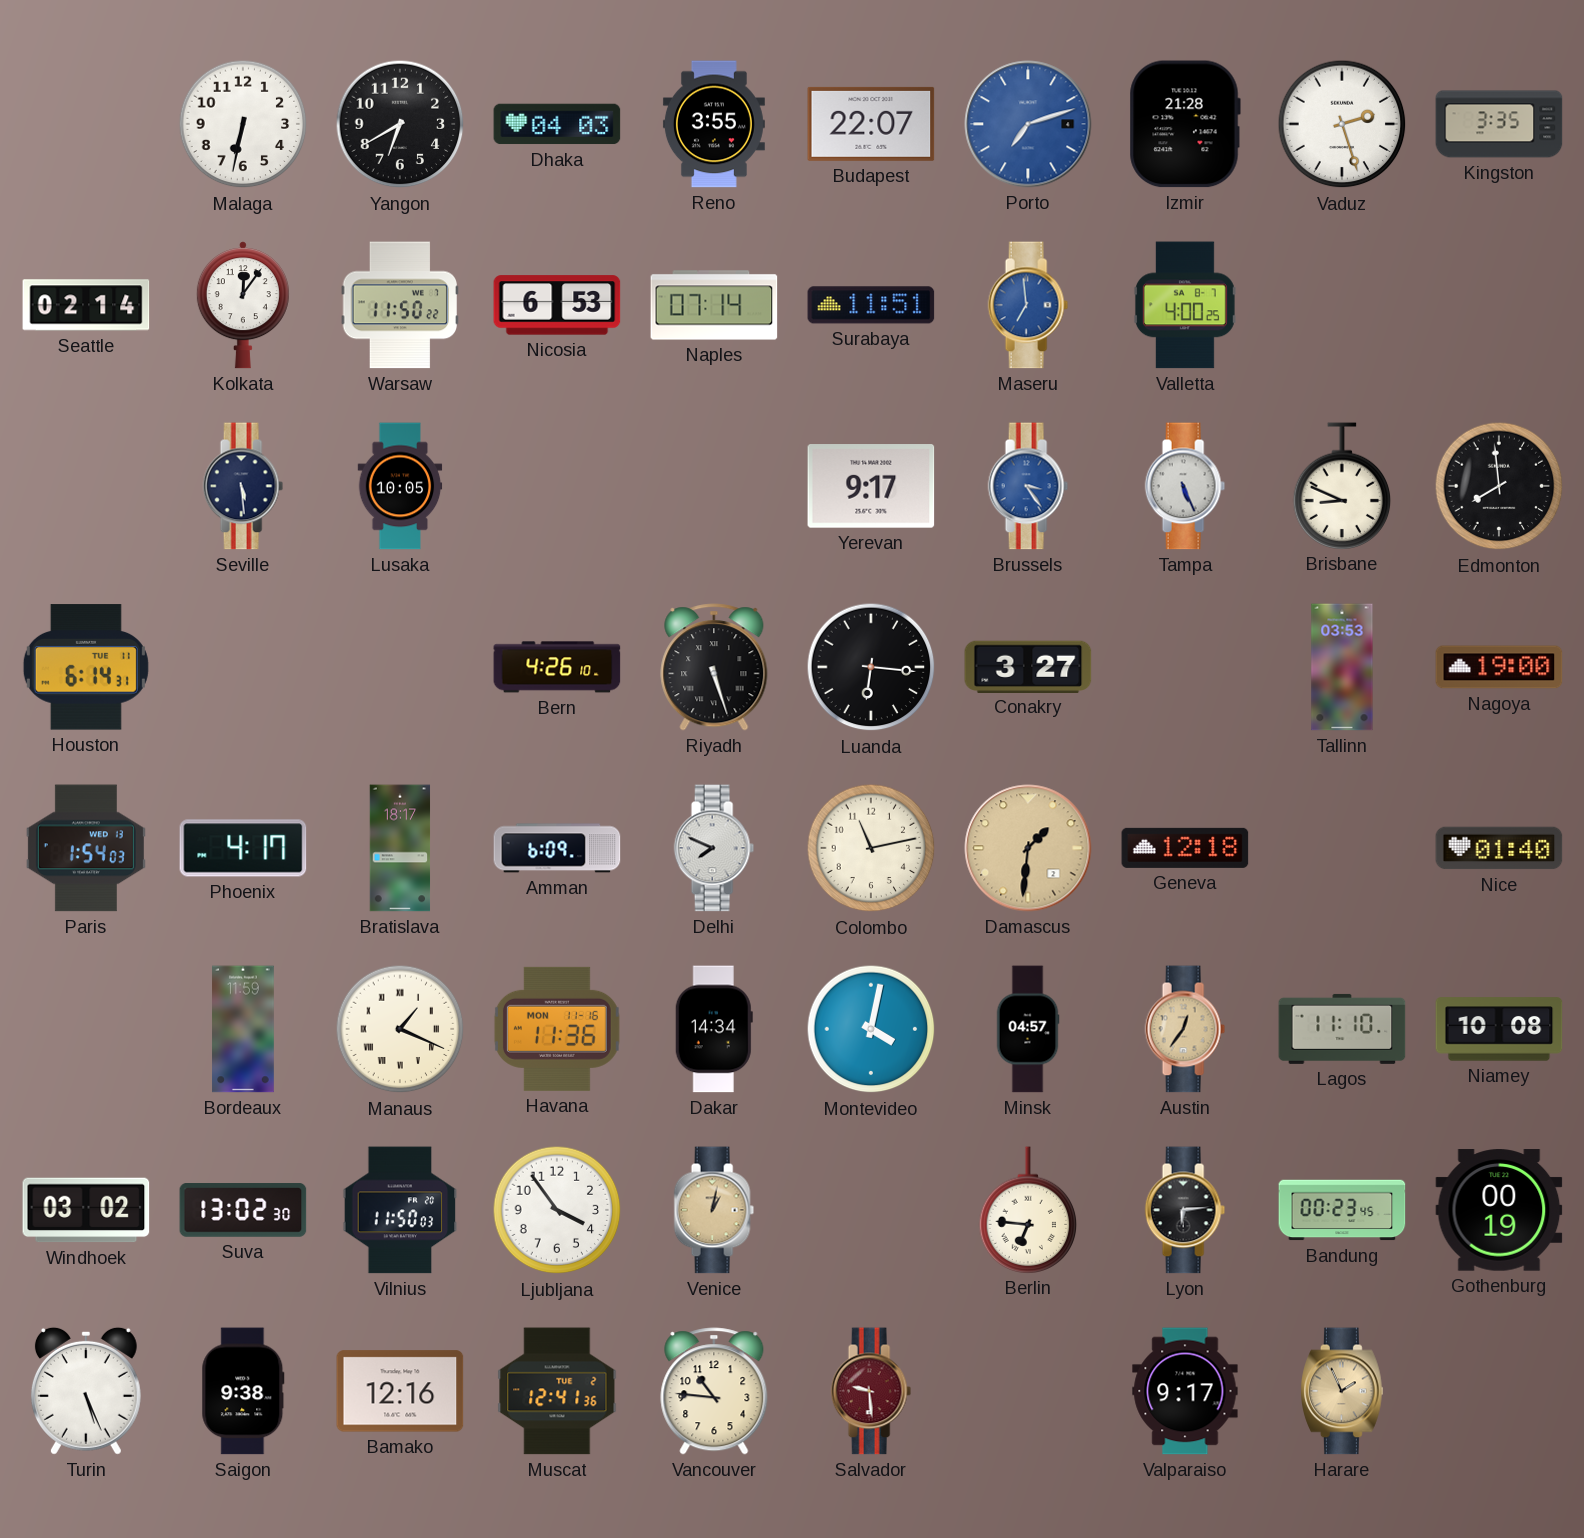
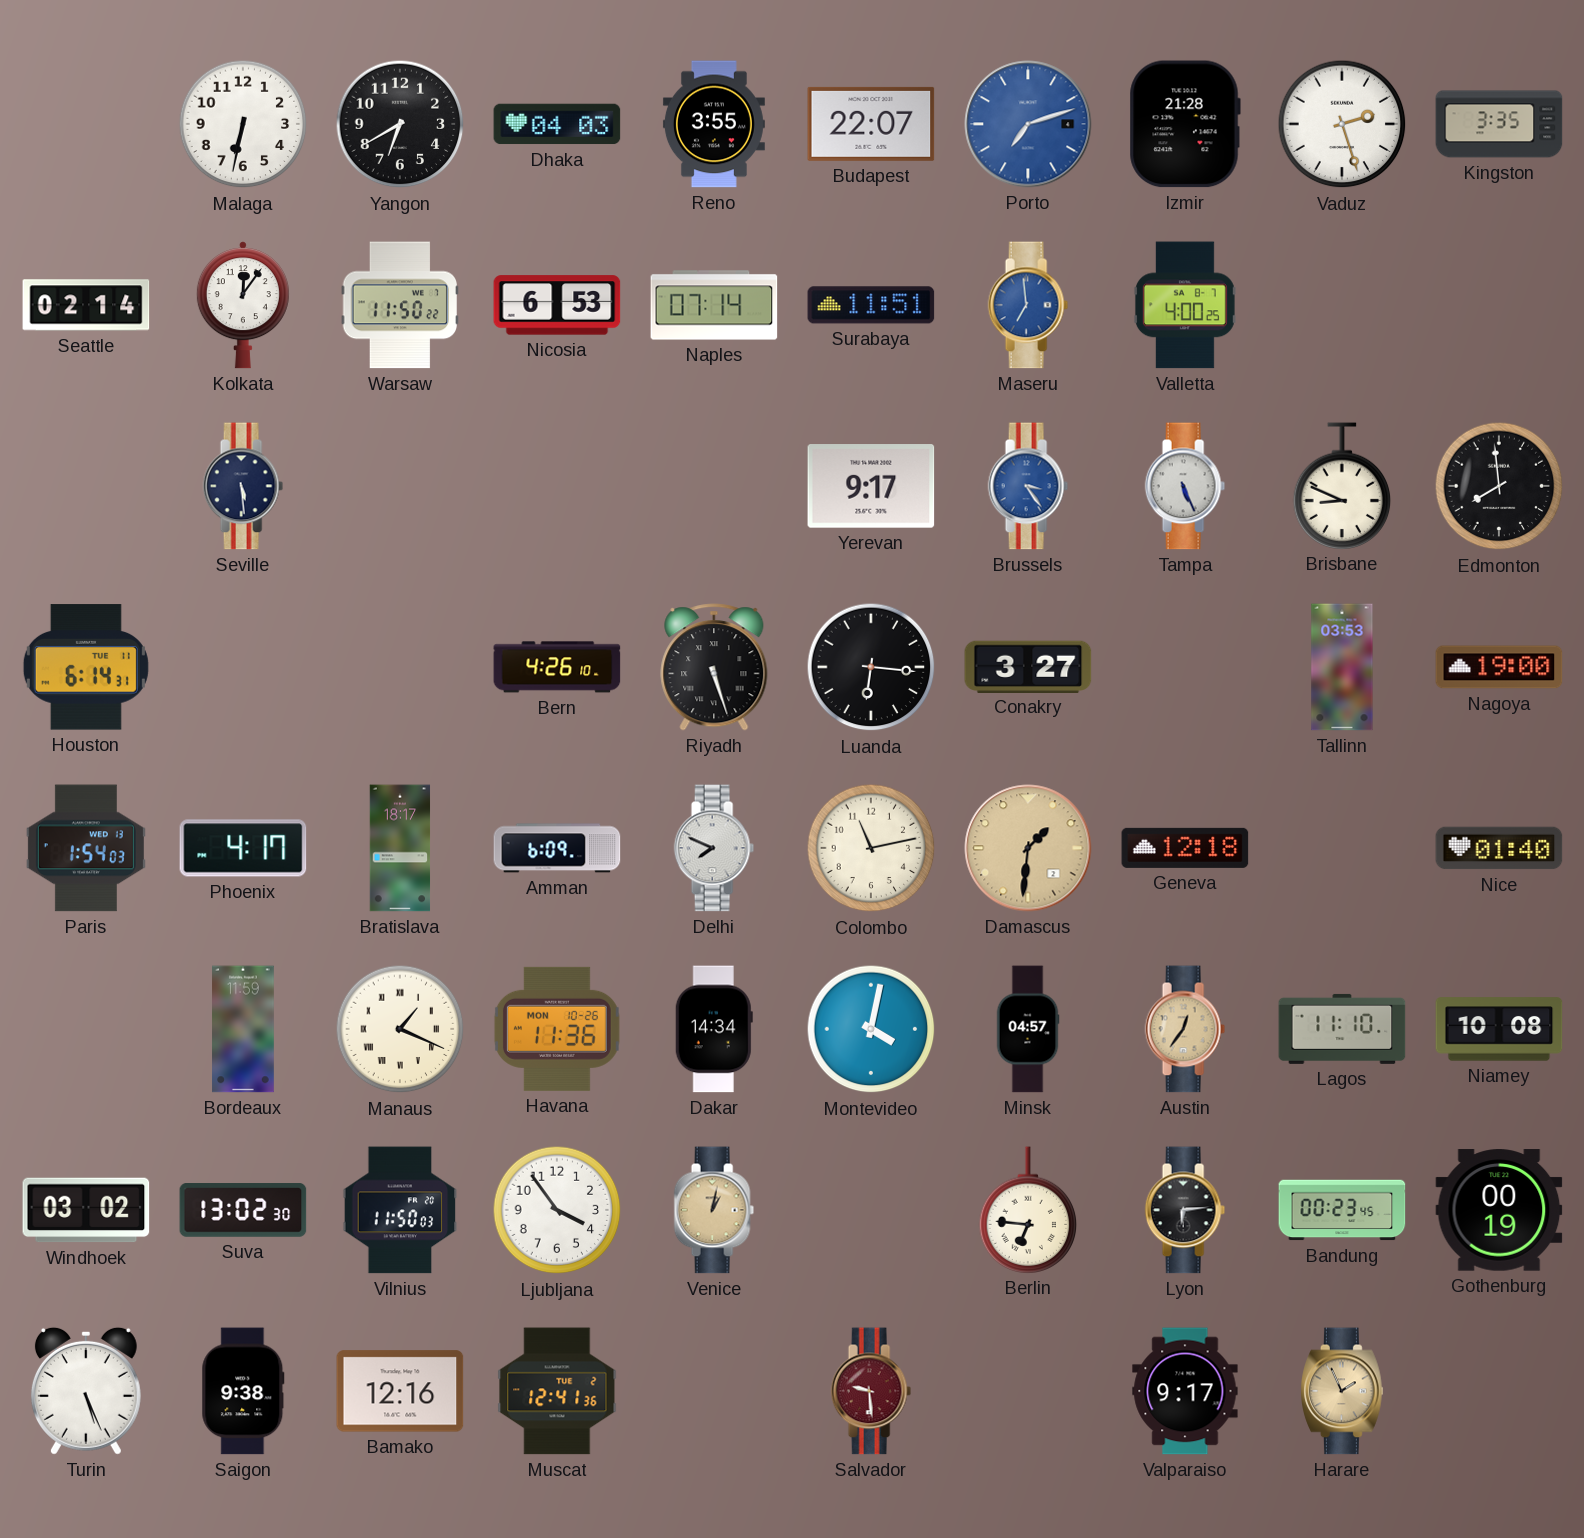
Lusaka: 10:05 -> none
Havana date: MON 11-16 -> MON 10-26
Vancouver: 10:46 -> none
